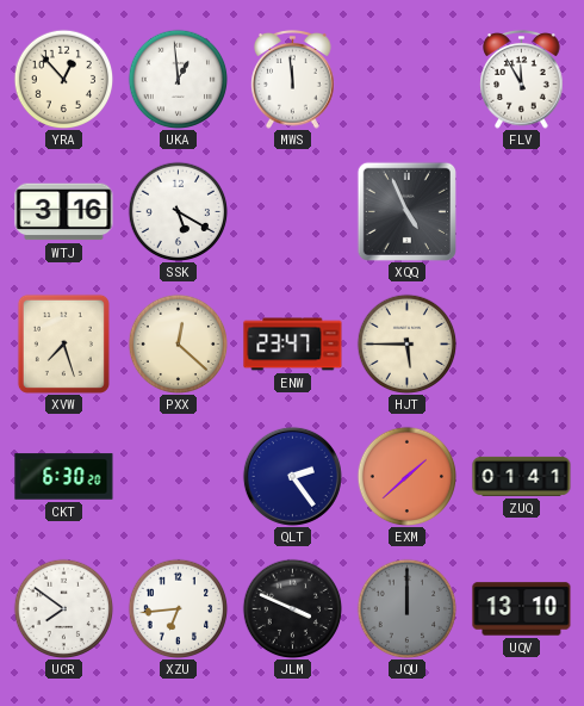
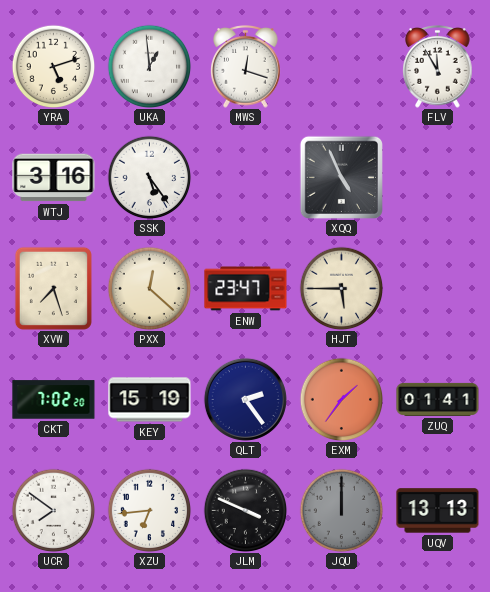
YRA: 12:53 -> 5:12
MWS: 11:59 -> 12:18
SSK: 5:20 -> 5:24
CKT: 6:30 -> 7:02
KEY: none -> 15:19
EXM: 1:38 -> 1:36
UQV: 13:10 -> 13:13
